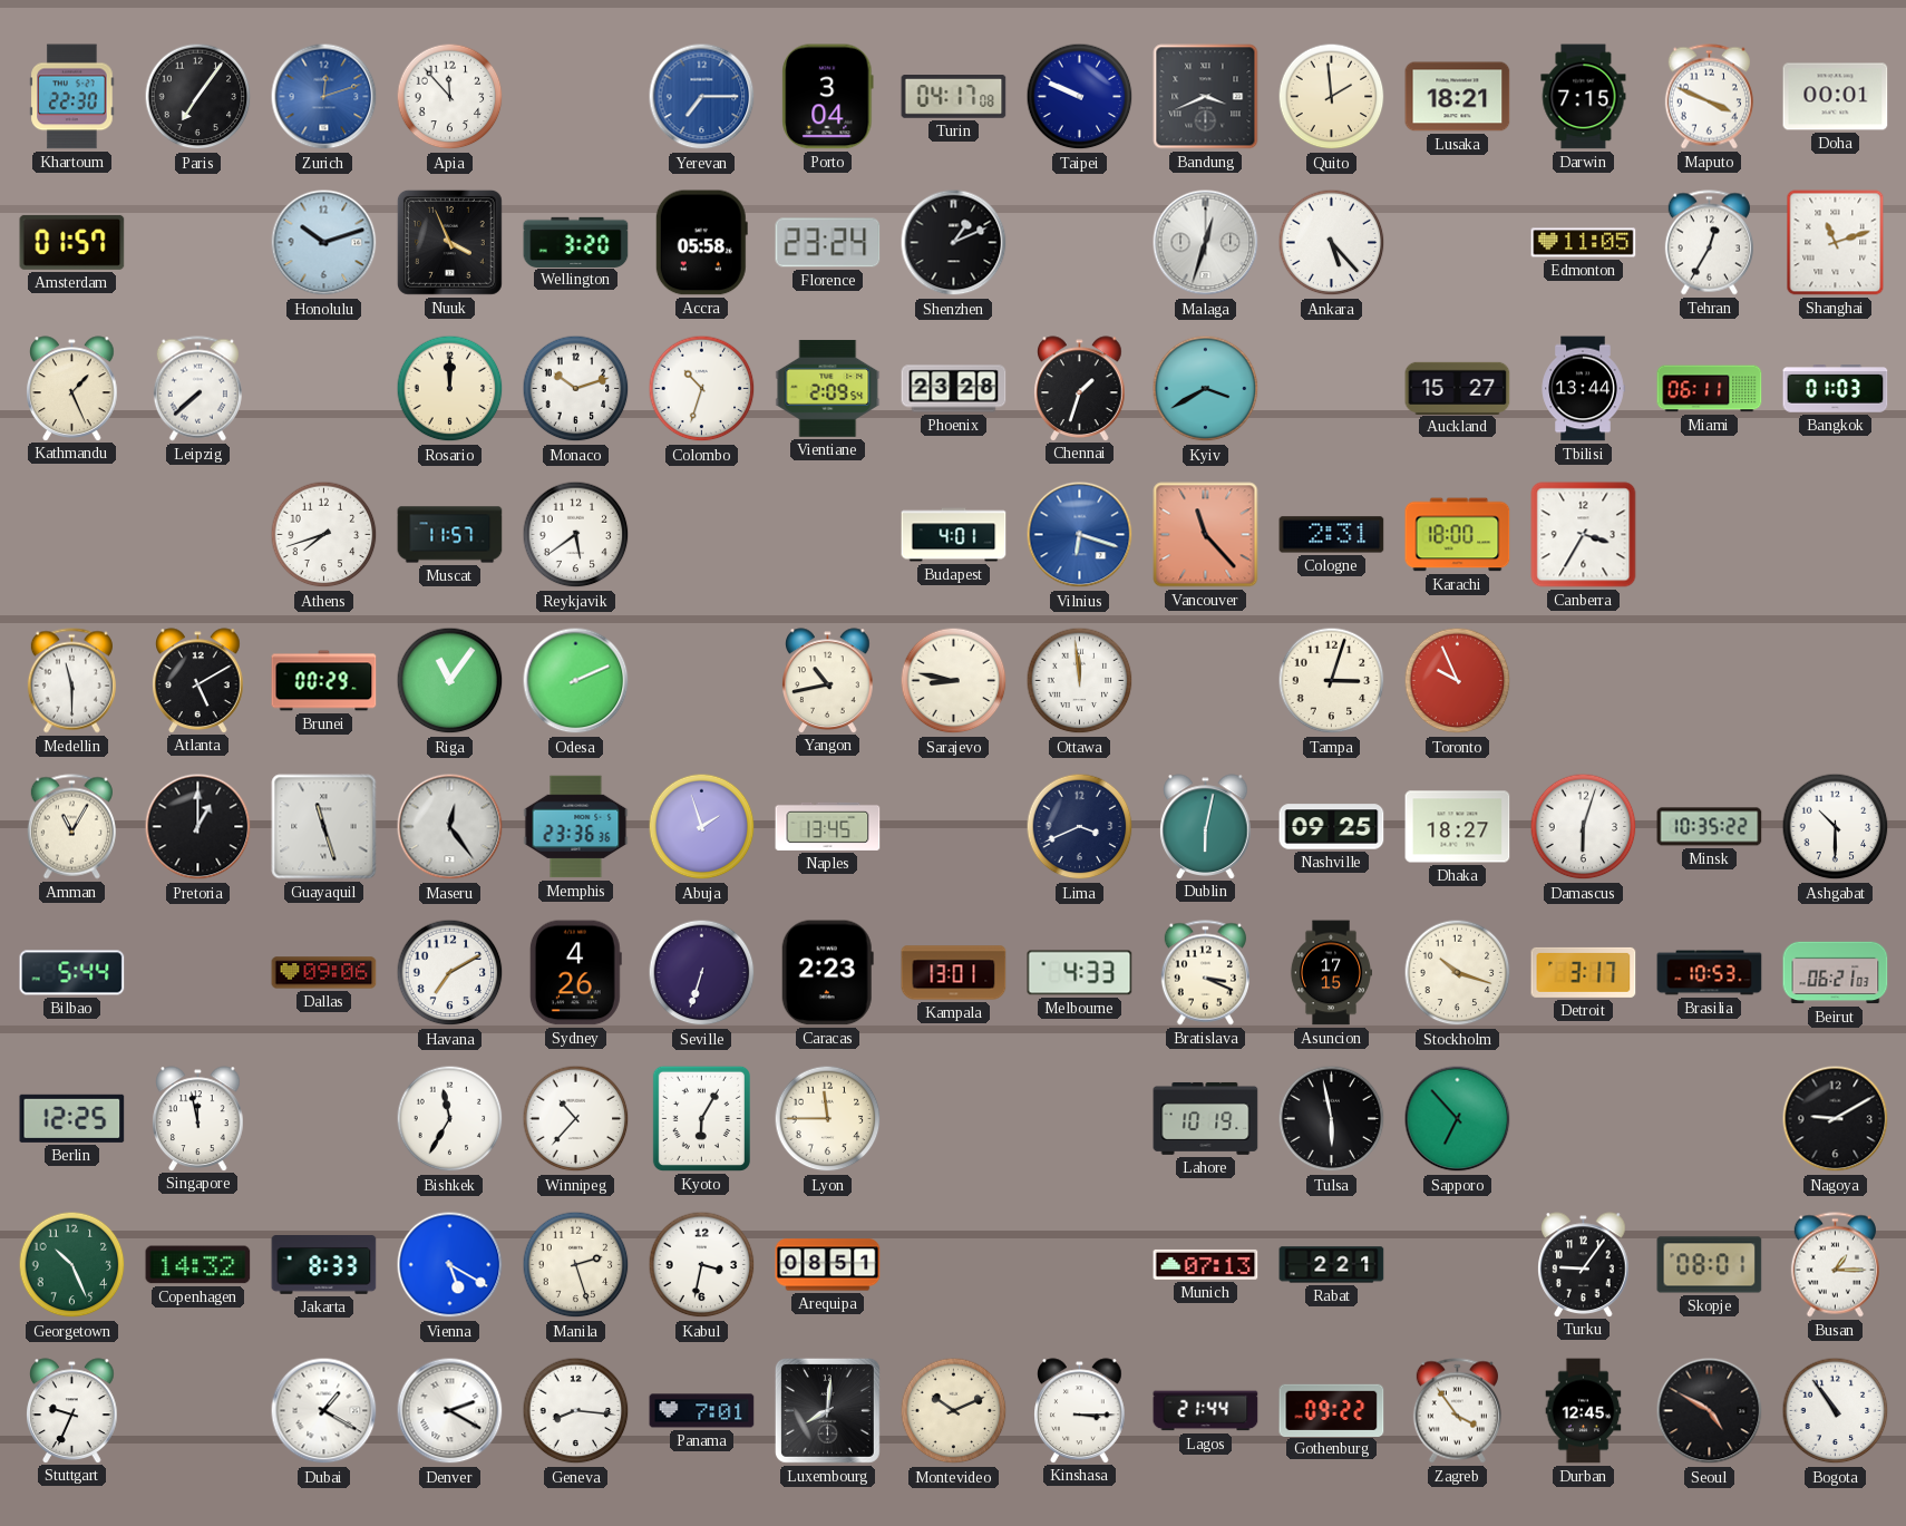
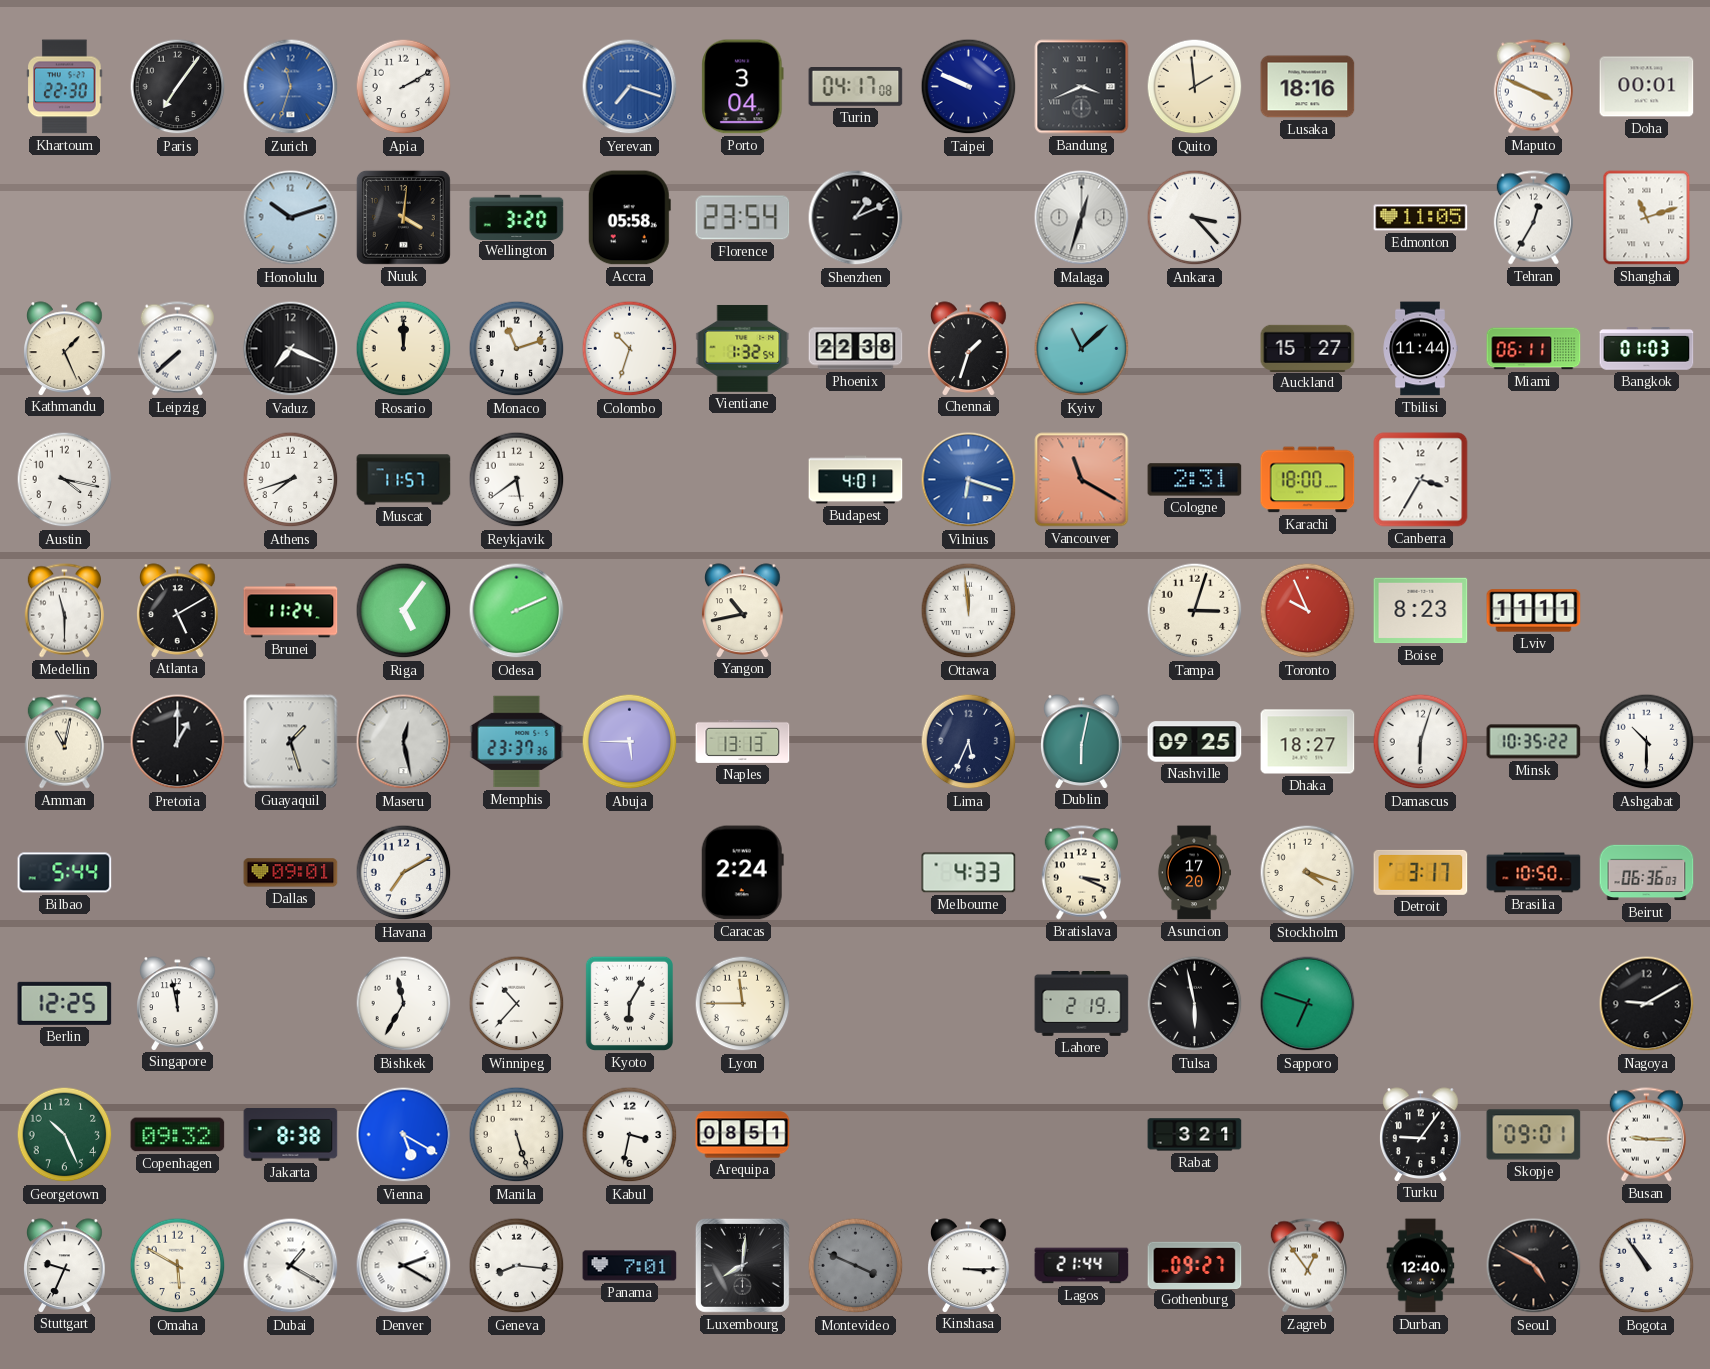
Zurich: 12:12 -> 11:33
Apia: 11:53 -> 2:10
Yerevan: 7:15 -> 7:18
Lusaka: 18:21 -> 18:16
Darwin: 7:15 -> none
Amsterdam: 01:57 -> none
Nuuk: 3:56 -> 4:01
Florence: 23:24 -> 23:54
Ankara: 5:23 -> 3:23
Vaduz: none -> 7:19
Monaco: 10:12 -> 11:12
Vientiane: 2:09 -> 1:32
Phoenix: 23:28 -> 22:38
Kyiv: 3:40 -> 11:08
Tbilisi: 13:44 -> 11:44
Austin: none -> 4:17
Vancouver: 11:23 -> 11:20
Brunei: 00:29 -> 11:24
Riga: 11:06 -> 5:06
Sarajevo: 8:47 -> none
Boise: none -> 8:23
Lviv: none -> 11:11
Amman: 11:05 -> 11:02
Guayaquil: 11:27 -> 1:27
Maseru: 12:24 -> 12:28
Memphis: 23:36 -> 23:37
Abuja: 1:57 -> 5:45
Naples: 13:45 -> 13:13
Lima: 3:41 -> 5:34
Dallas: 09:06 -> 09:01
Sydney: 4:26 -> none
Seville: 6:33 -> none
Caracas: 2:23 -> 2:24
Kampala: 13:01 -> none
Asuncion: 17:15 -> 17:20
Stockholm: 10:18 -> 4:18
Brasilia: 10:53 -> 10:50
Beirut: 06:21 -> 06:36
Lahore: 10:19 -> 2:19
Sapporo: 6:53 -> 6:48
Copenhagen: 14:32 -> 09:32
Jakarta: 8:33 -> 8:38
Manila: 2:27 -> 5:27
Munich: 07:13 -> none
Rabat: 2:21 -> 3:21
Skopje: 08:01 -> 09:01
Busan: 1:15 -> 9:15
Omaha: none -> 5:50
Montevideo: 10:11 -> 3:49
Montevideo dial: cream -> grey
Gothenburg: 09:22 -> 09:27
Zagreb: 3:54 -> 12:54
Durban: 12:45 -> 12:40
